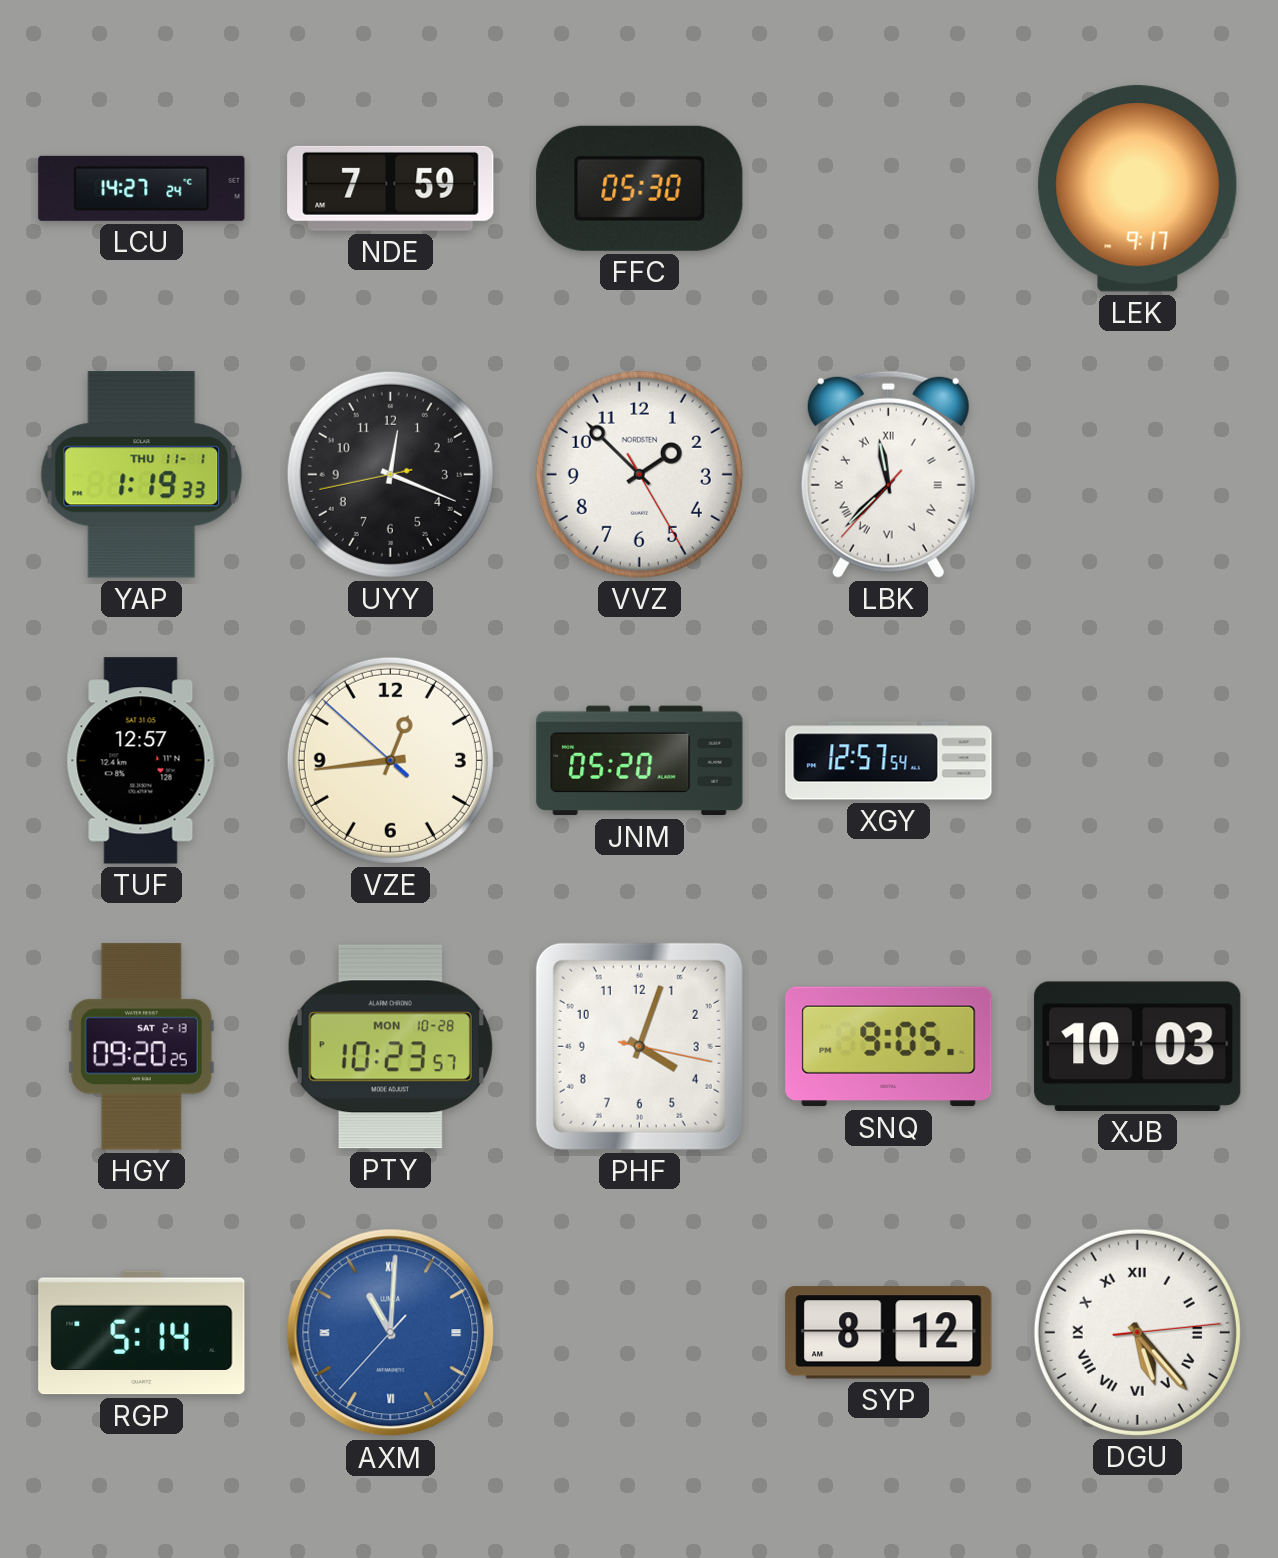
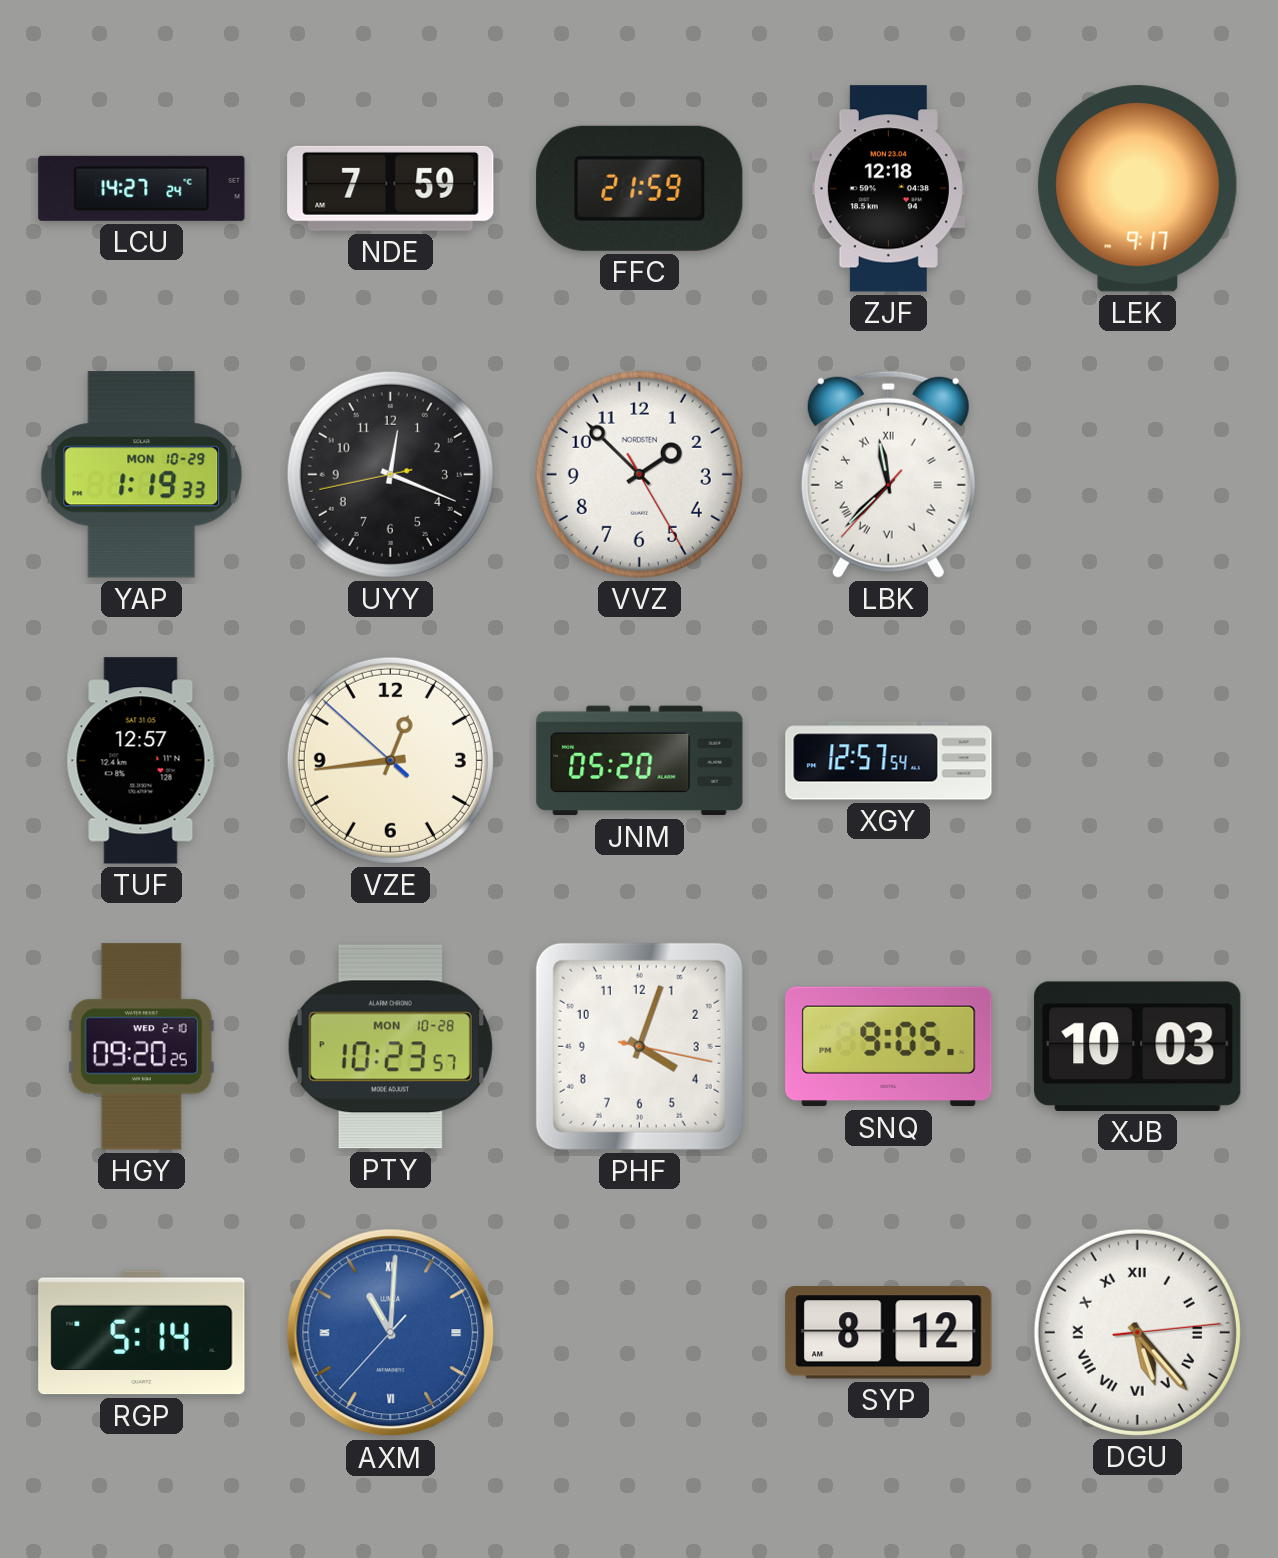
FFC: 05:30 -> 21:59
ZJF: none -> 12:18
YAP date: THU 11-1 -> MON 10-29
HGY date: SAT 2-13 -> WED 2-10
